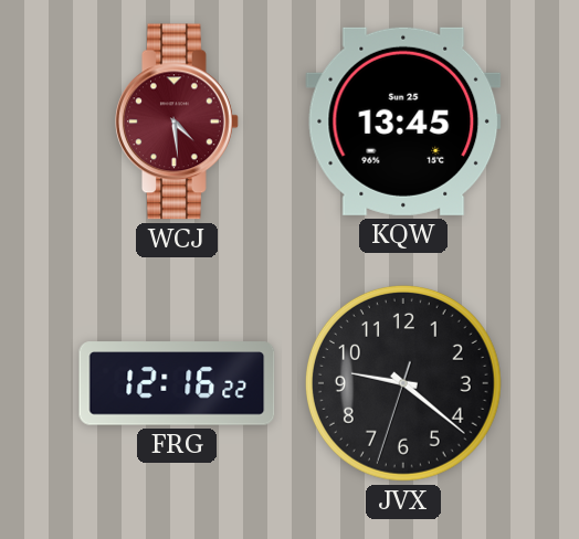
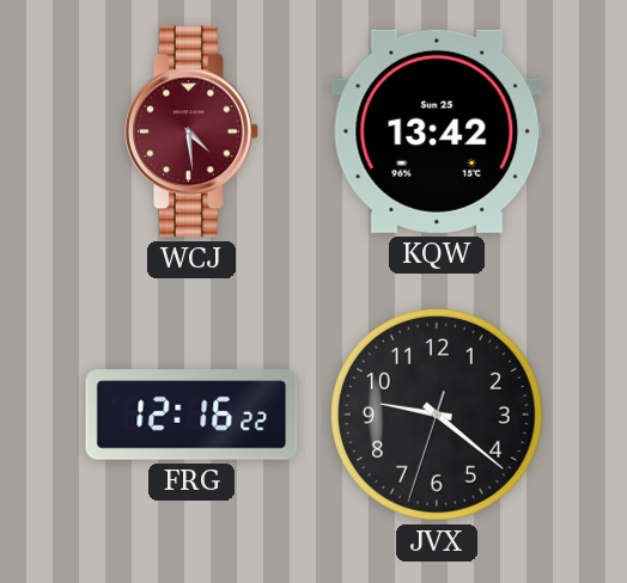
KQW: 13:45 -> 13:42
